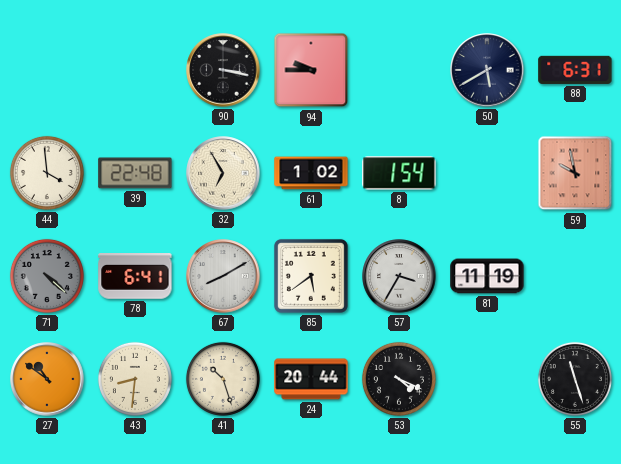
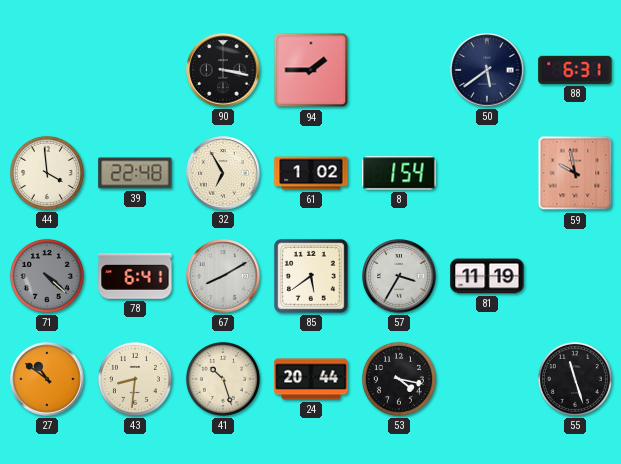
94: 9:45 -> 1:45
50: 5:40 -> 5:39
53: 4:19 -> 4:17
